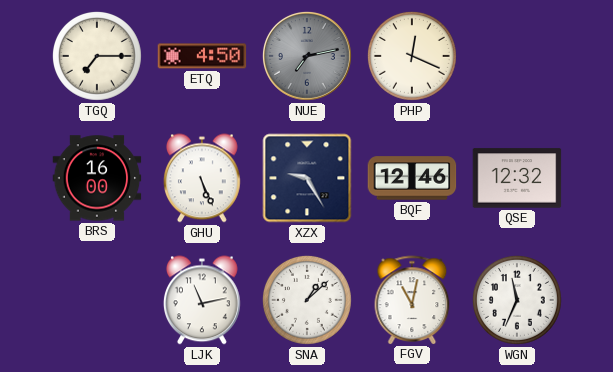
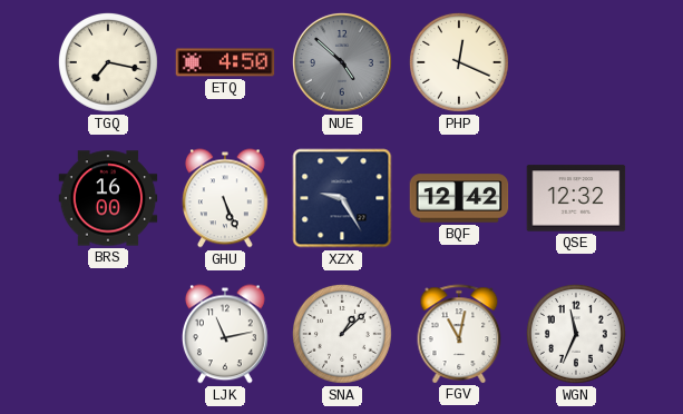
TGQ: 7:15 -> 7:17
NUE: 7:13 -> 4:52
BQF: 12:46 -> 12:42
